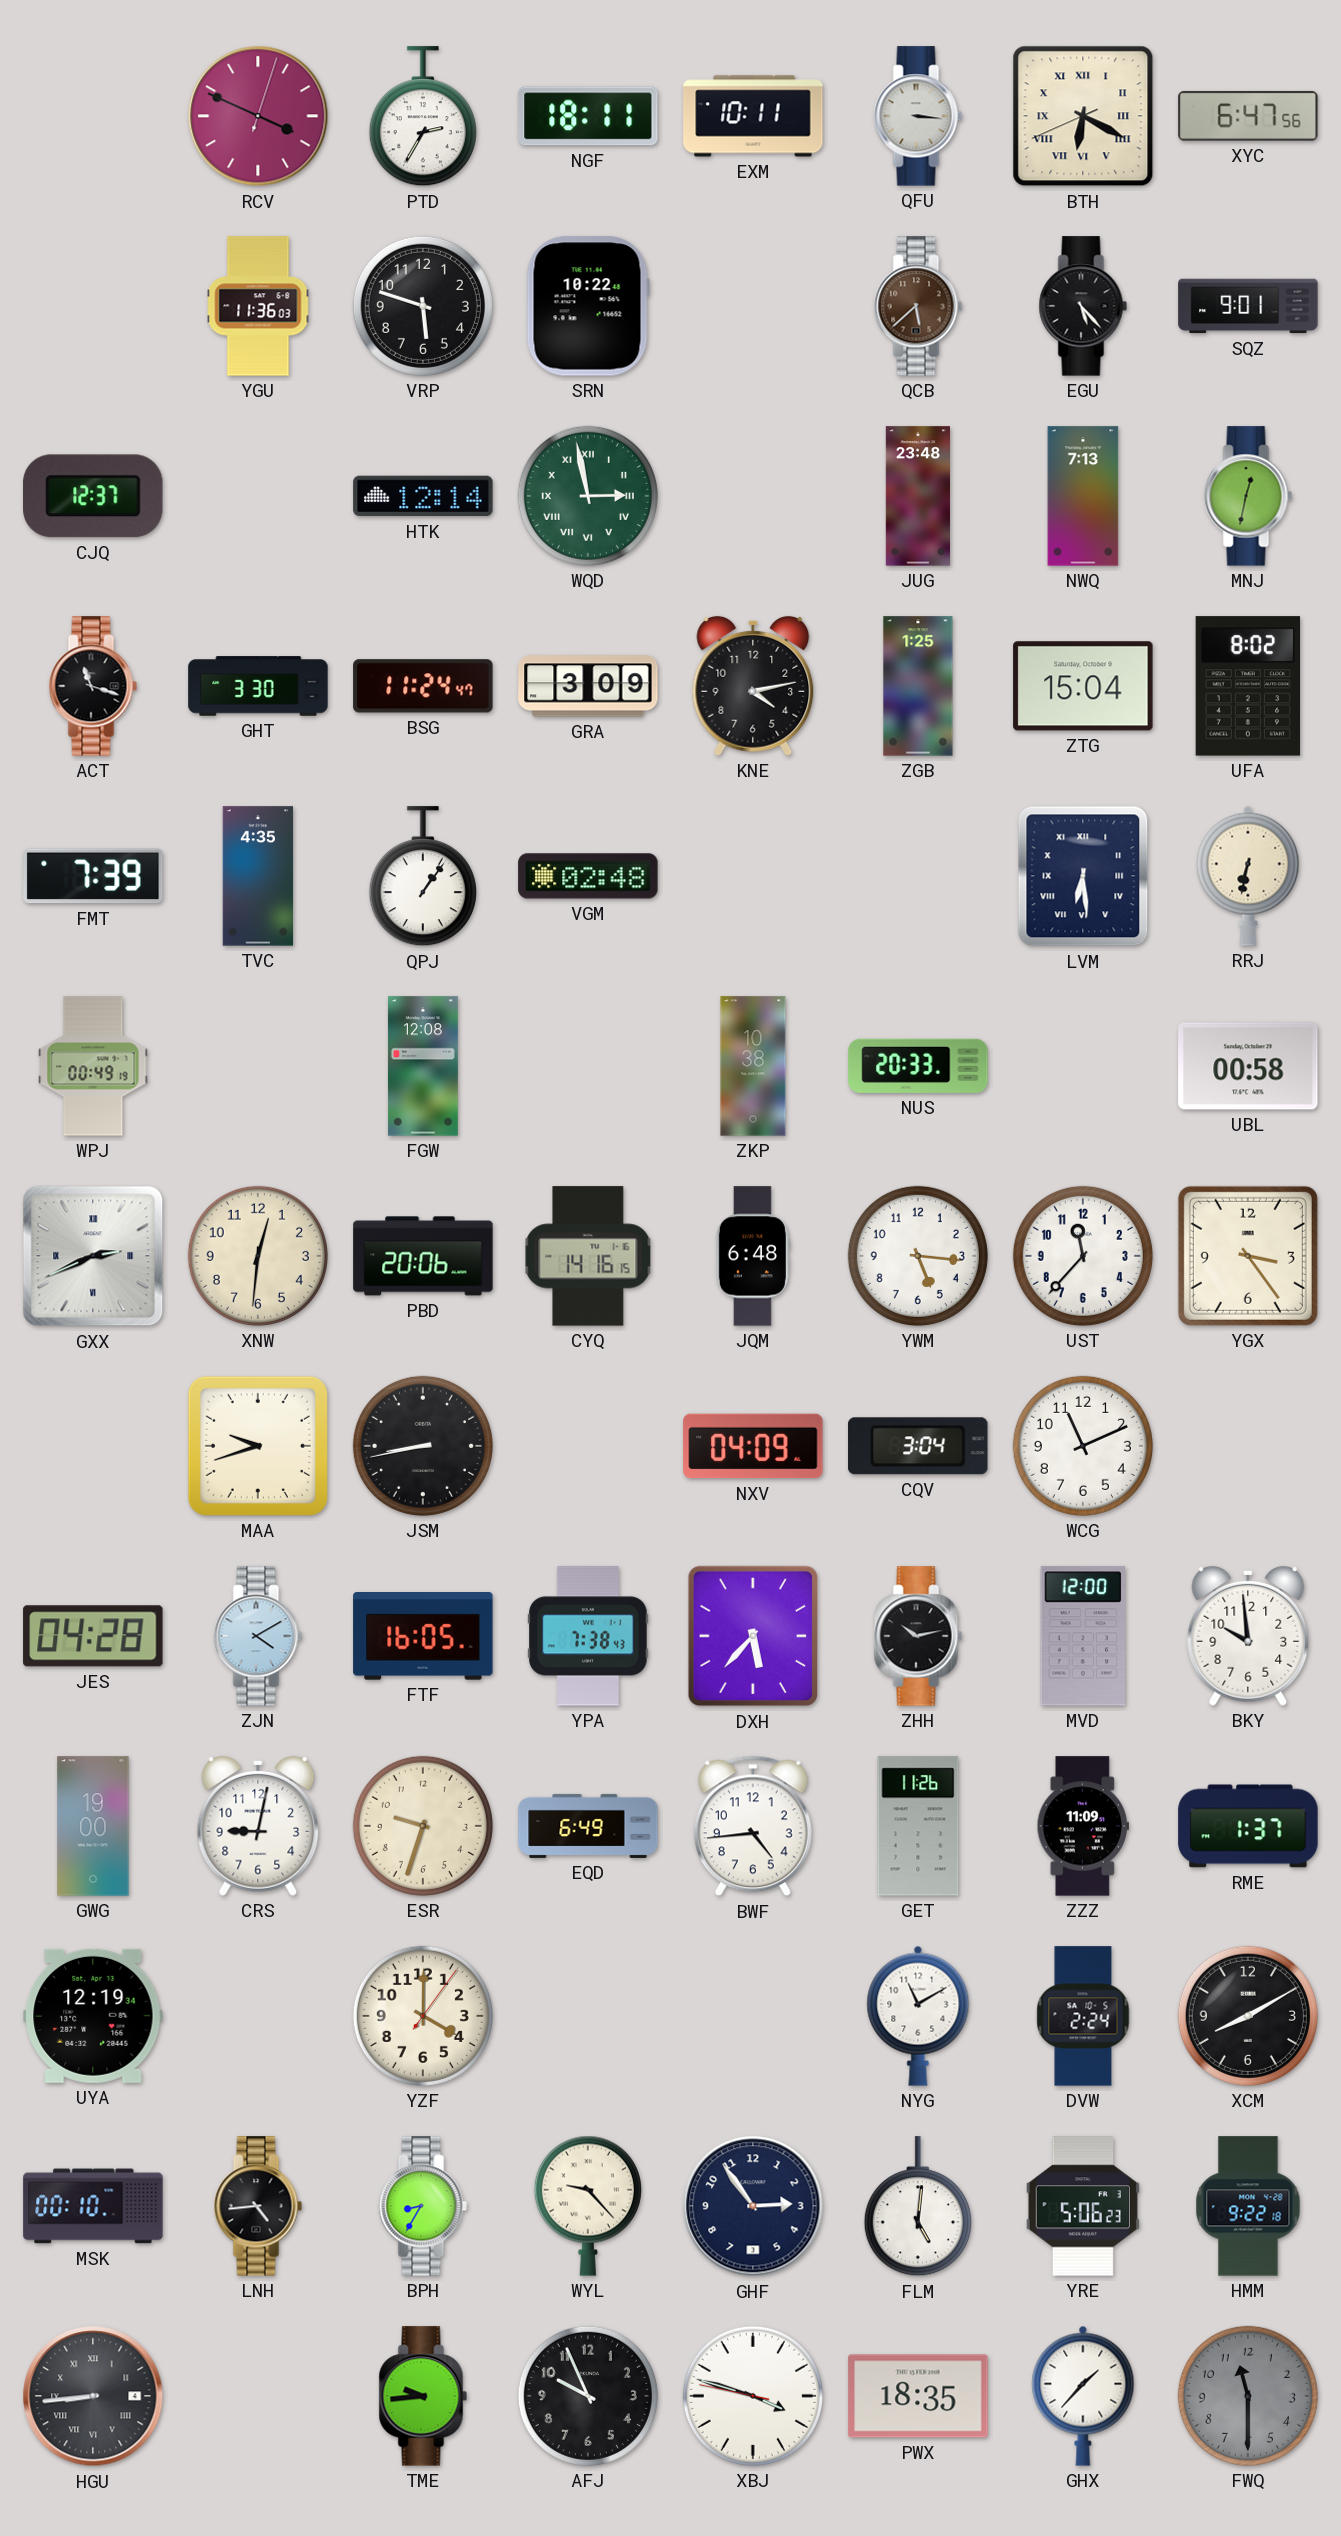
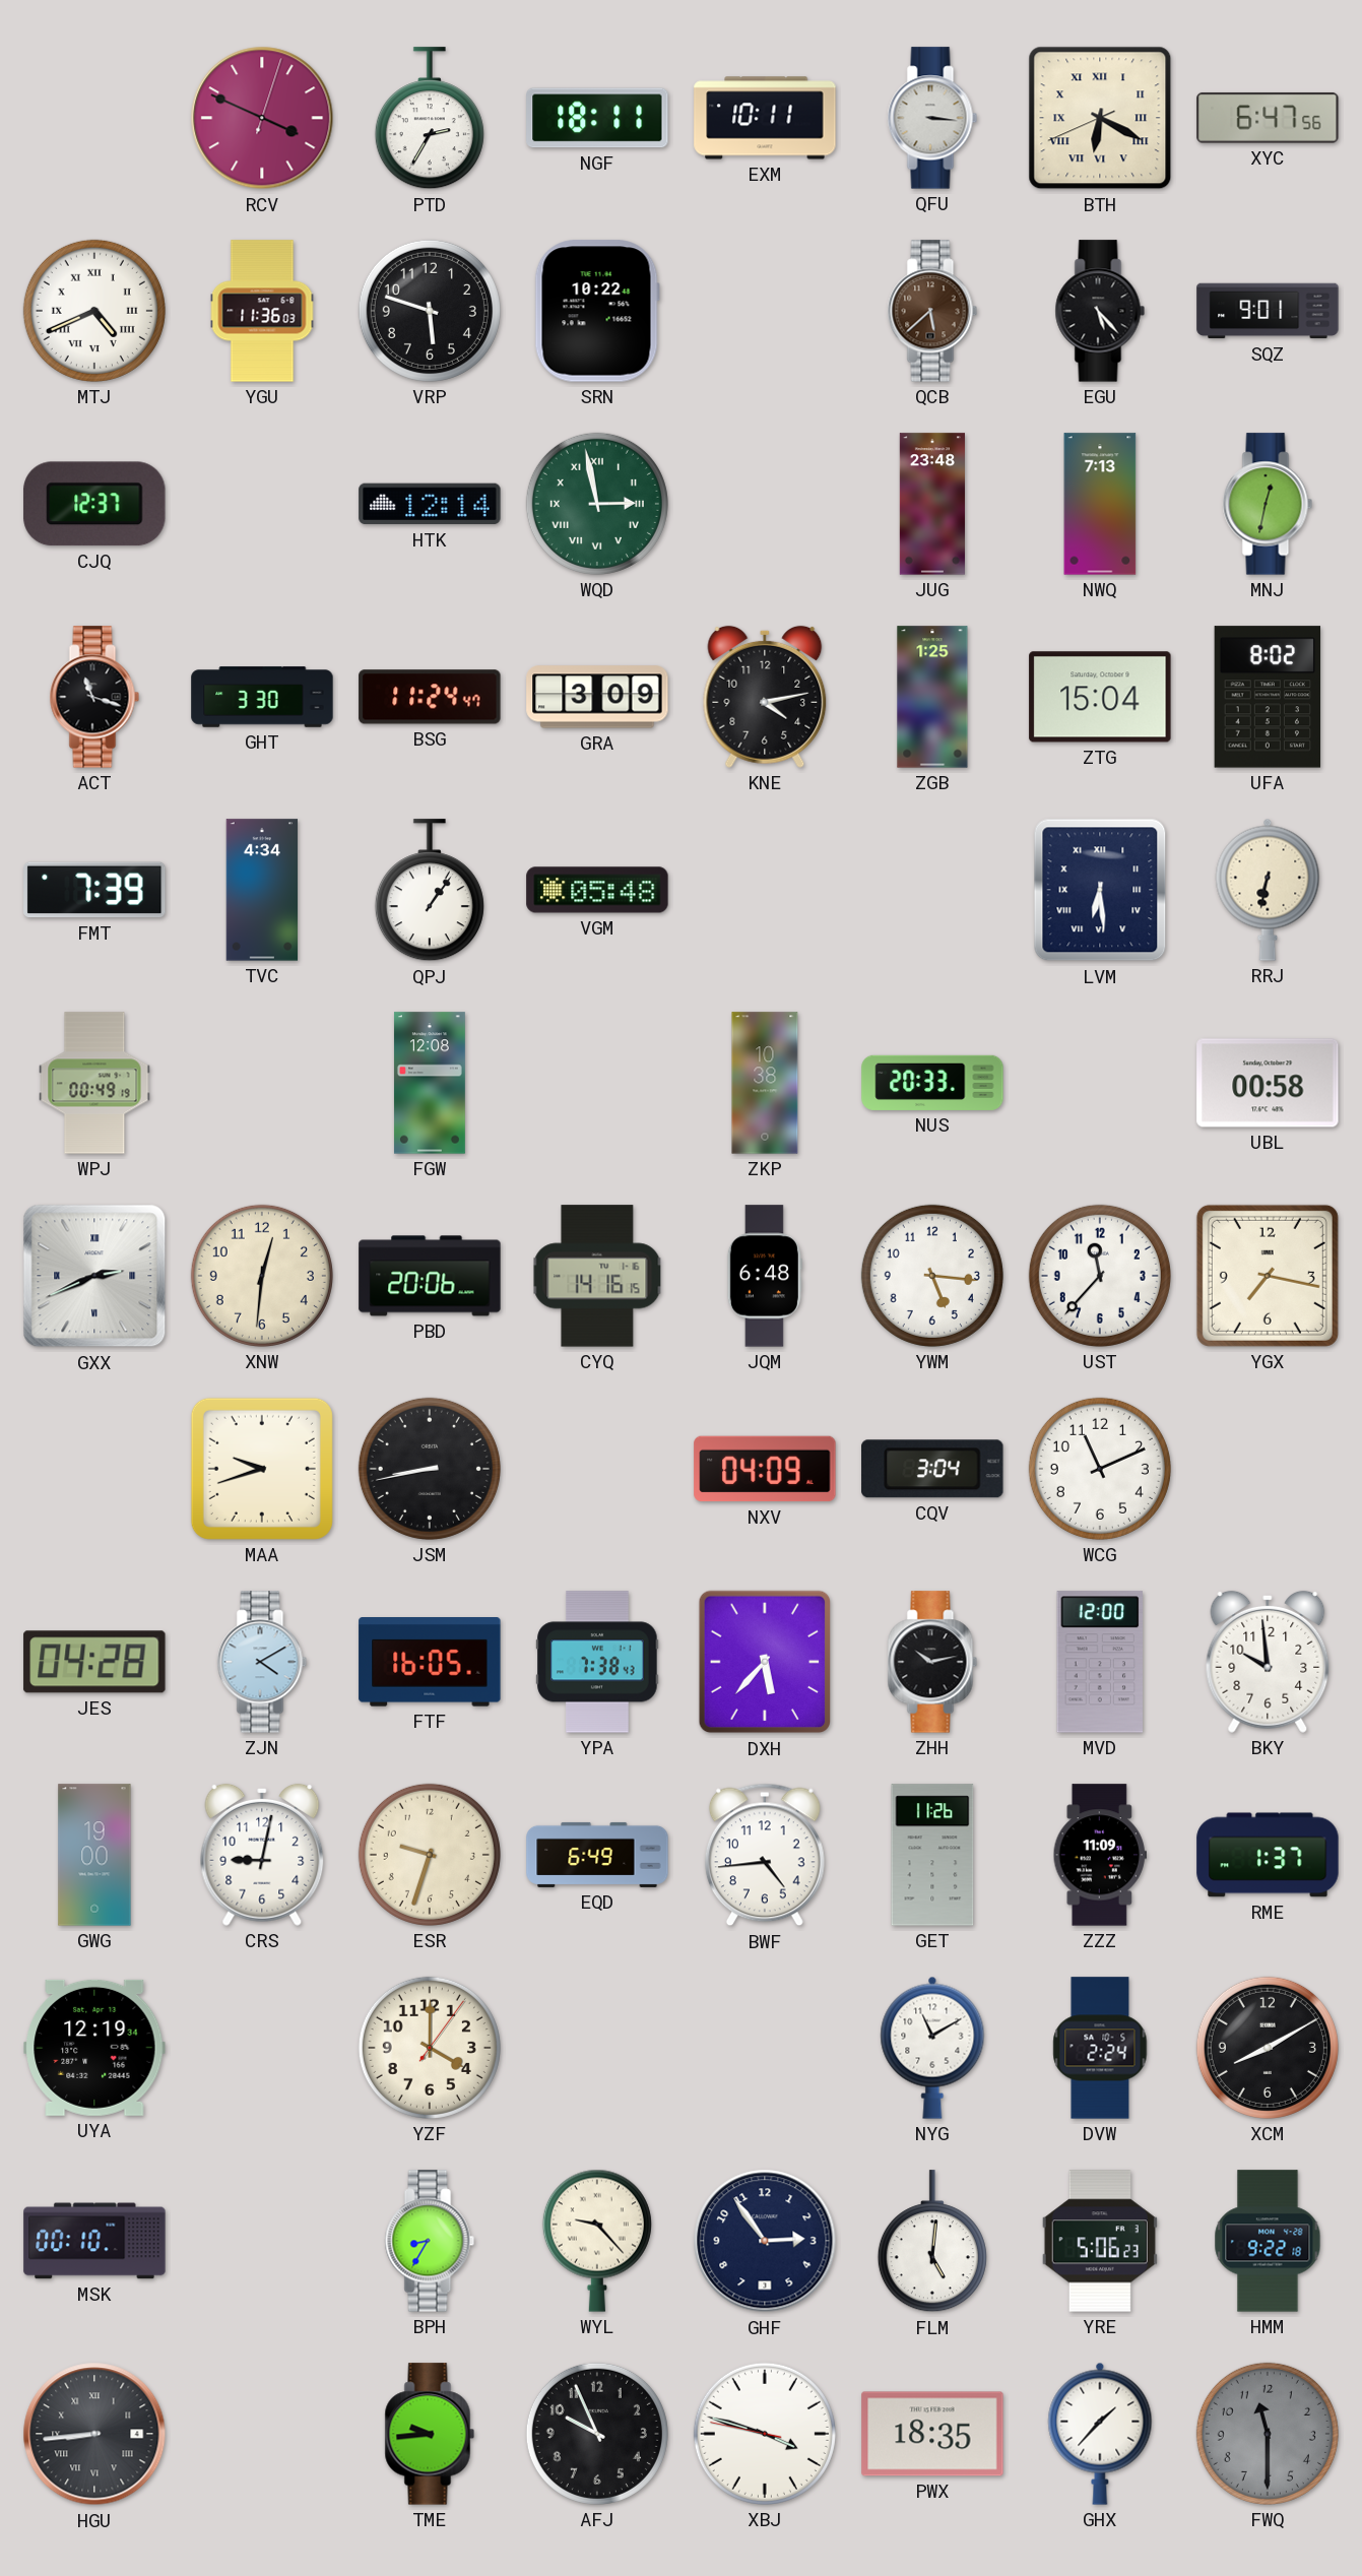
MTJ: none -> 4:41
TVC: 4:35 -> 4:34
VGM: 02:48 -> 05:48
YGX: 3:24 -> 7:17
LNH: 4:44 -> none
